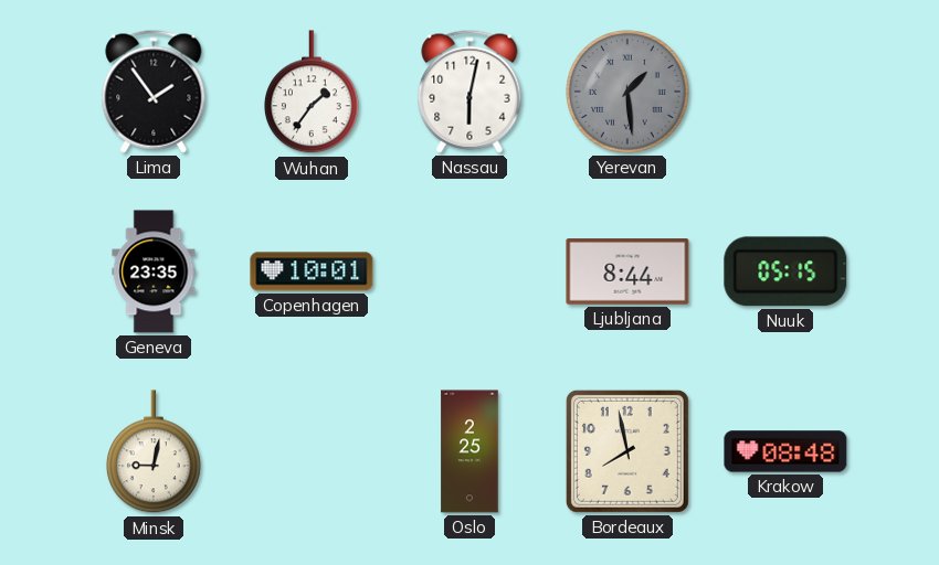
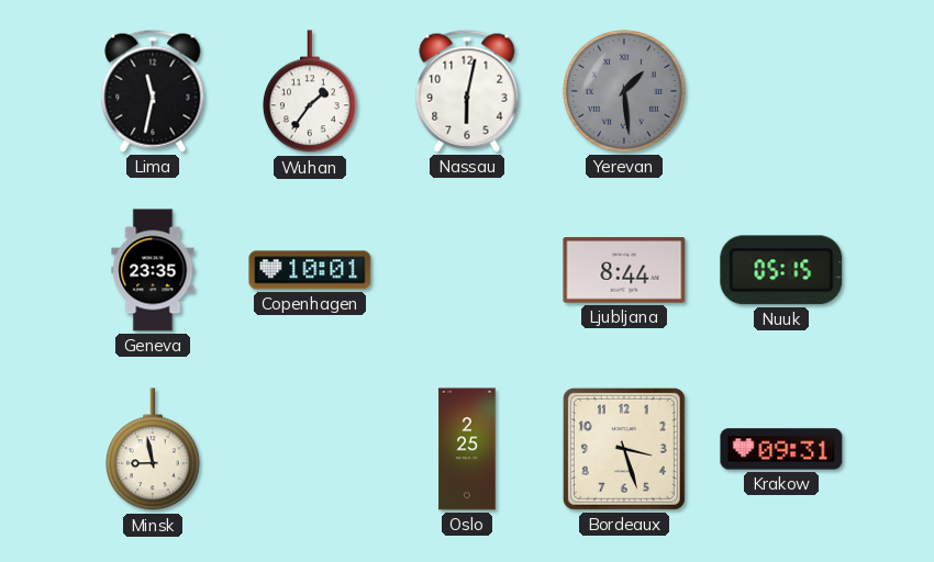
Lima: 1:54 -> 11:32
Minsk: 9:02 -> 8:58
Bordeaux: 7:58 -> 3:27
Krakow: 08:48 -> 09:31
